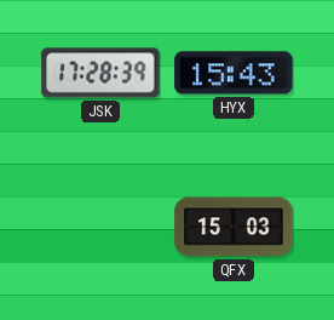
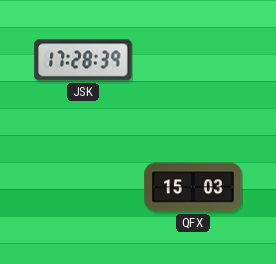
HYX: 15:43 -> none
